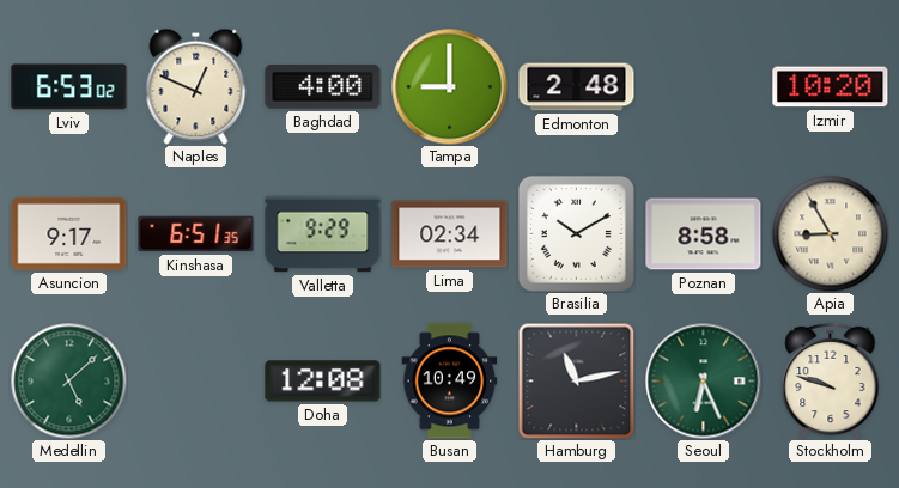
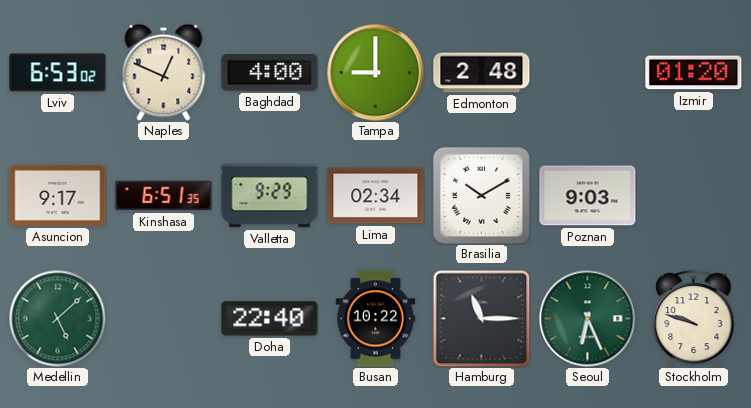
Izmir: 10:20 -> 01:20
Poznan: 8:58 -> 9:03
Apia: 8:55 -> none
Doha: 12:08 -> 22:40
Busan: 10:49 -> 10:22
Hamburg: 11:13 -> 11:15
